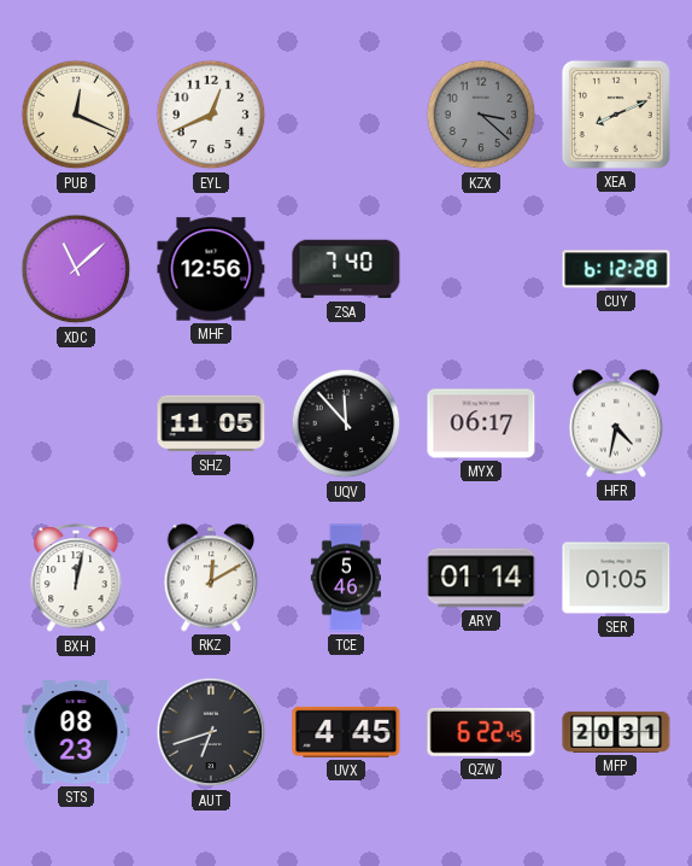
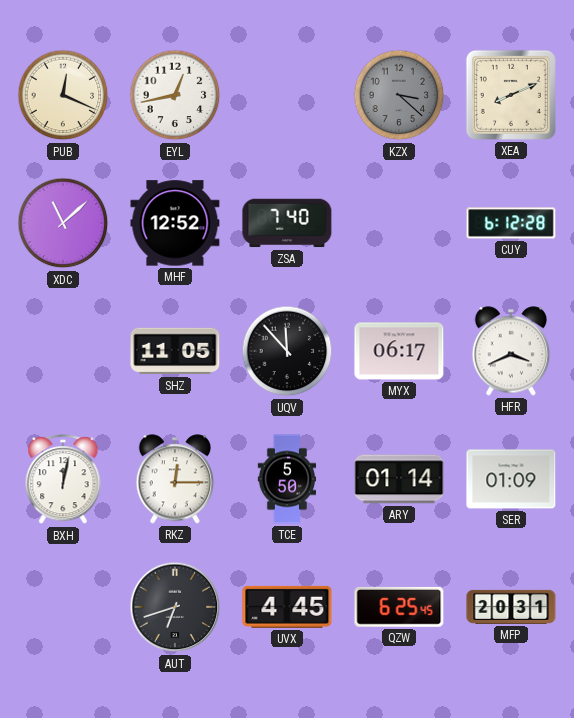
EYL: 12:41 -> 12:43
MHF: 12:56 -> 12:52
HFR: 4:32 -> 3:41
RKZ: 12:10 -> 12:15
TCE: 5:46 -> 5:50
SER: 01:05 -> 01:09
STS: 08:23 -> none
QZW: 6:22 -> 6:25
